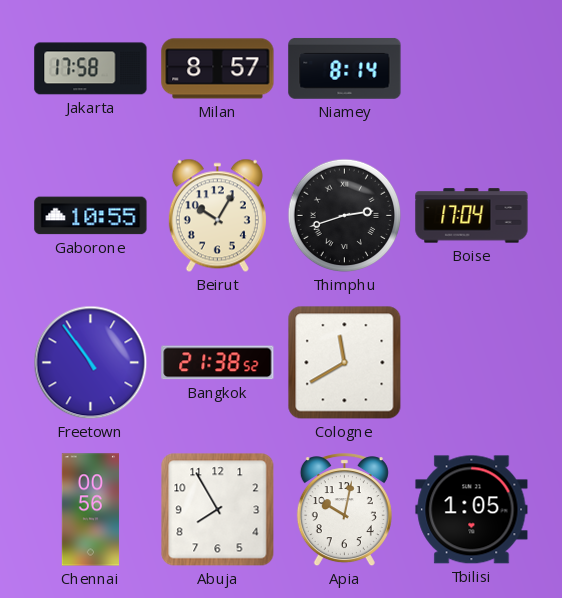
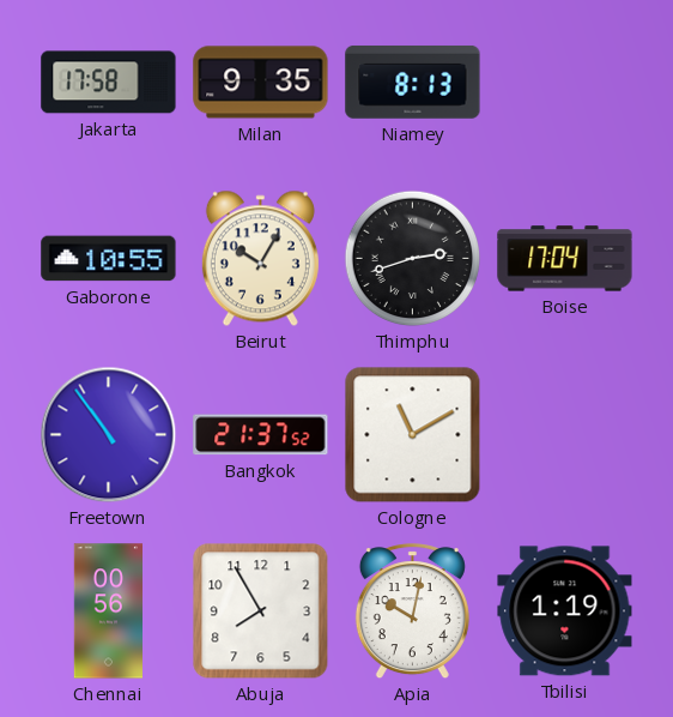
Milan: 8:57 -> 9:35
Niamey: 8:14 -> 8:13
Bangkok: 21:38 -> 21:37
Cologne: 11:40 -> 11:10
Tbilisi: 1:05 -> 1:19
